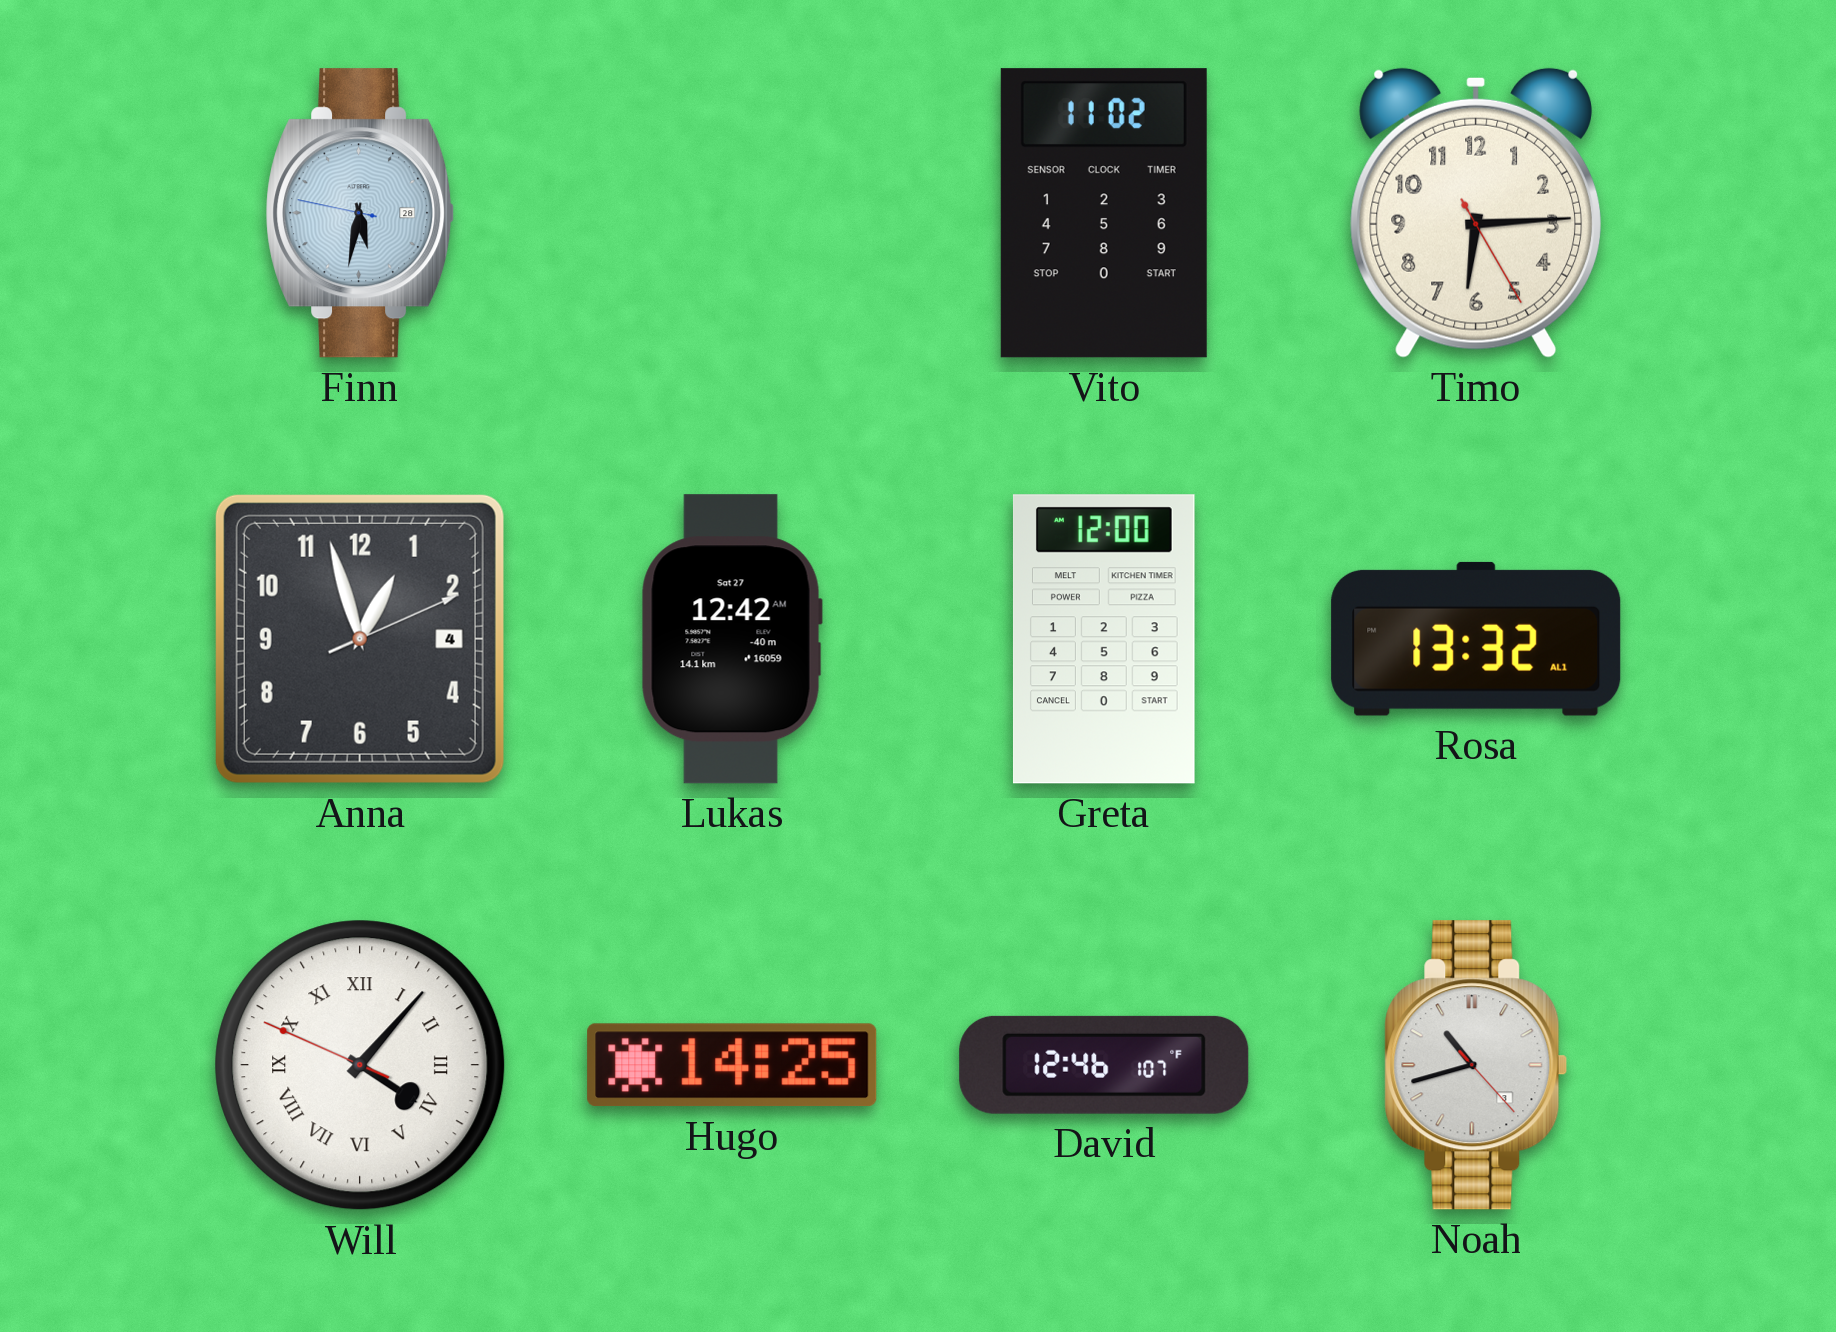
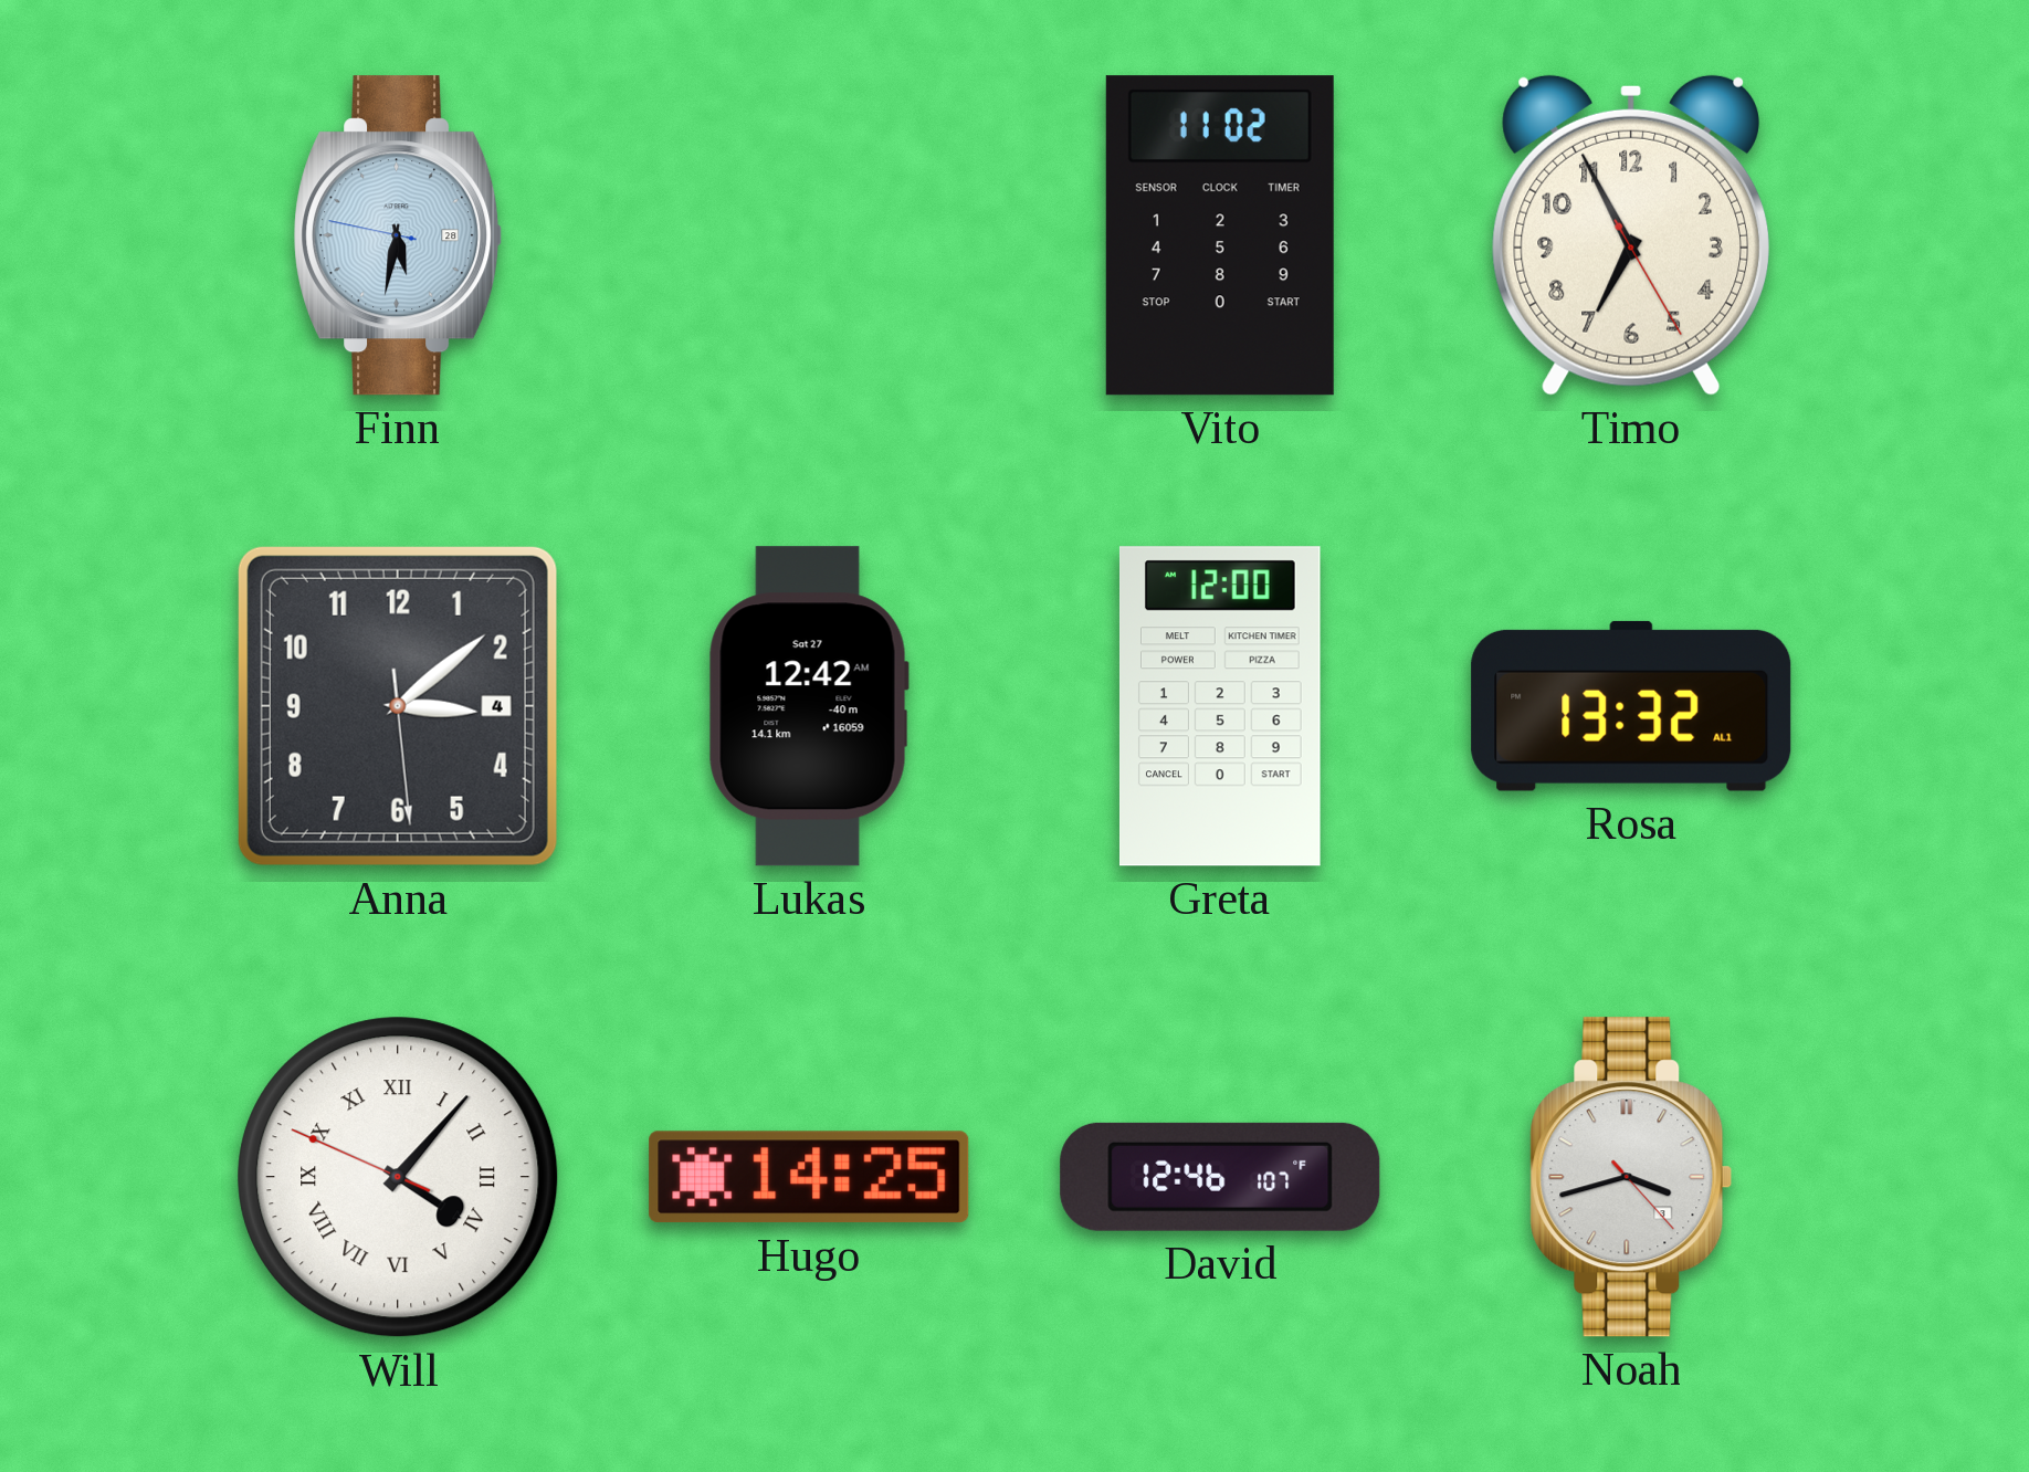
Timo: 6:14 -> 6:55
Anna: 12:57 -> 3:08
Noah: 10:42 -> 3:42
